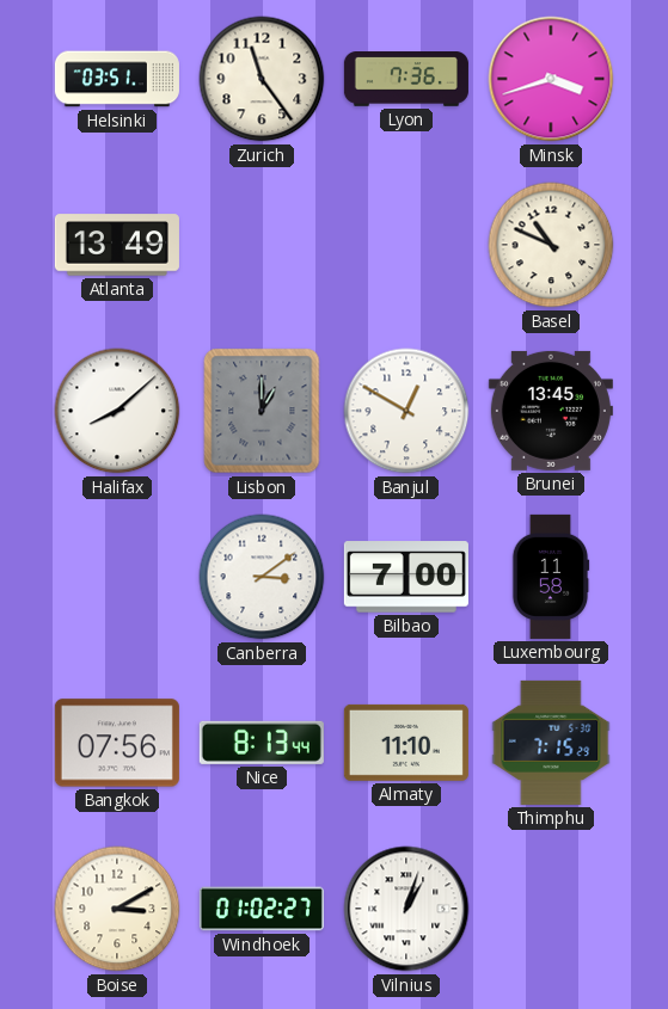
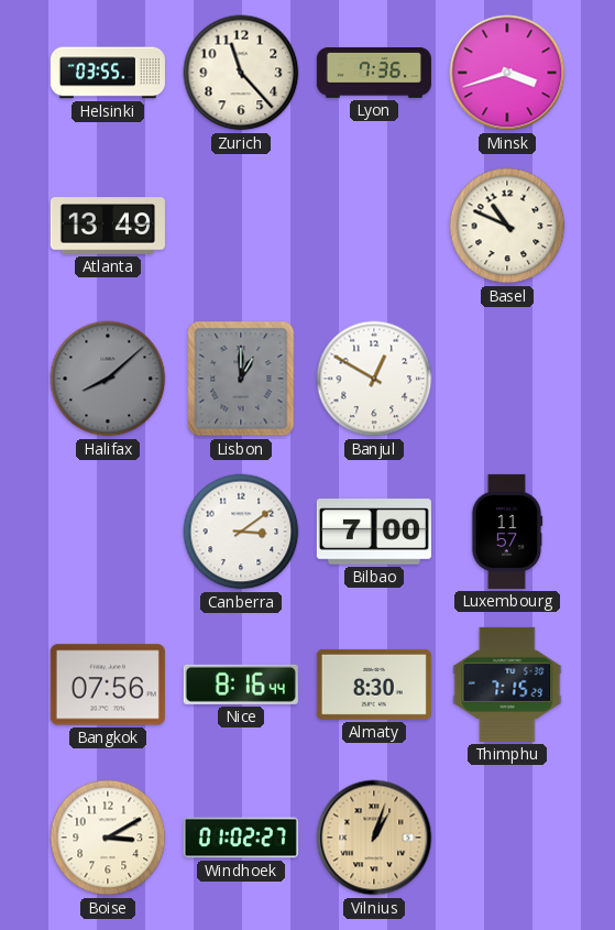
Helsinki: 03:51 -> 03:55
Zurich: 11:24 -> 11:23
Halifax dial: white -> grey
Brunei: 13:45 -> none
Luxembourg: 11:58 -> 11:57
Nice: 8:13 -> 8:16
Almaty: 11:10 -> 8:30
Vilnius dial: white -> champagne
